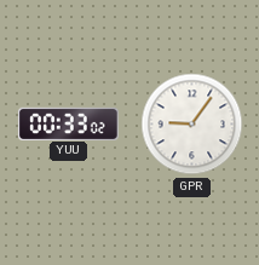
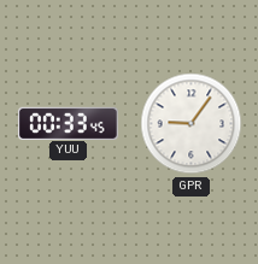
YUU: 00:33:02 -> 00:33:45
